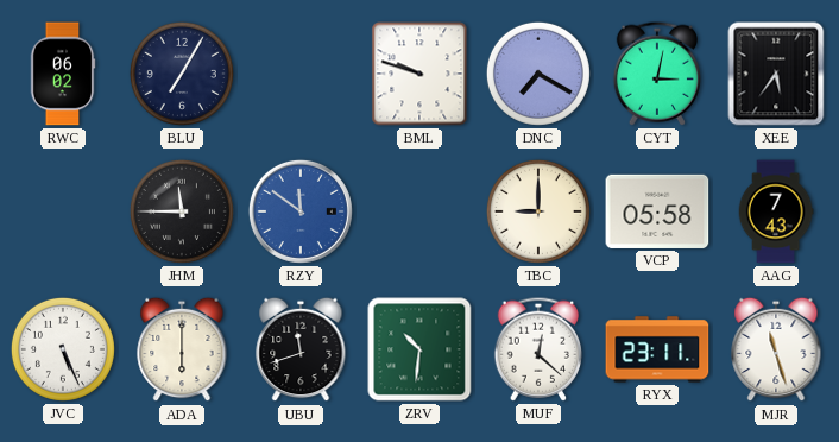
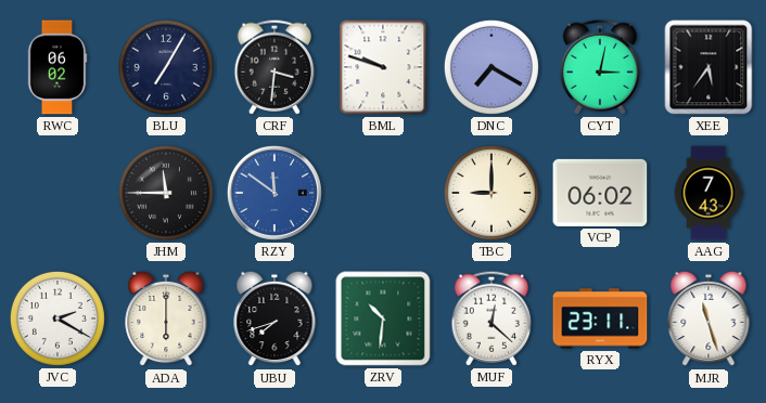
CRF: none -> 3:31
VCP: 05:58 -> 06:02
JVC: 5:26 -> 2:20
UBU: 11:42 -> 7:42
